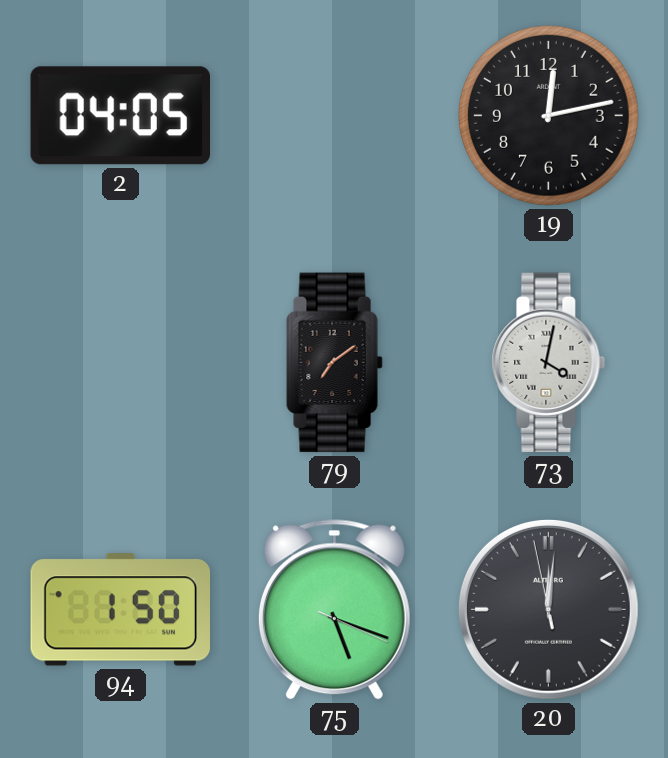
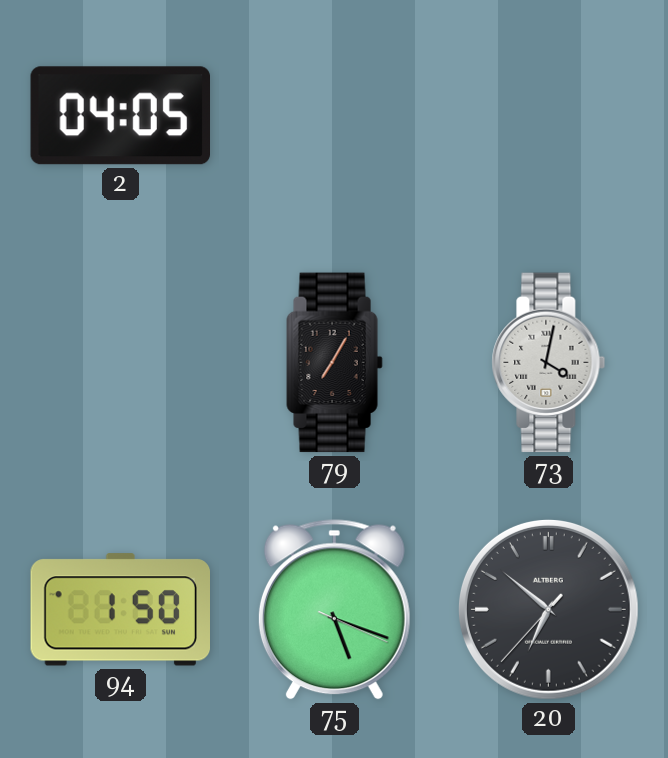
19: 12:13 -> none
79: 7:09 -> 7:05
20: 12:00 -> 6:51
